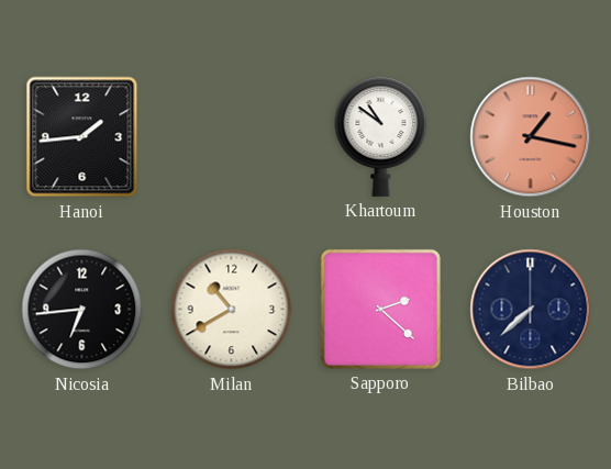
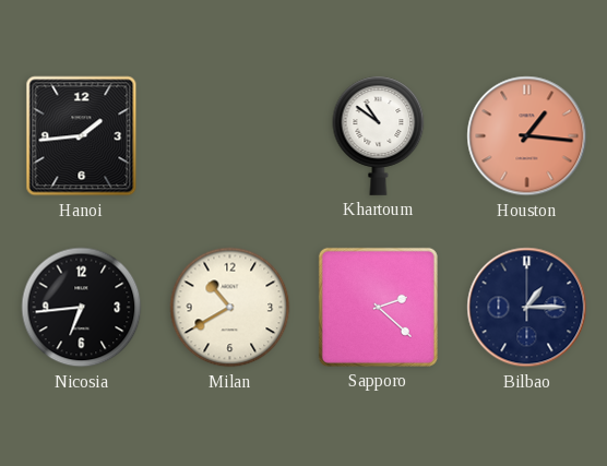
Houston: 1:17 -> 1:16
Bilbao: 7:38 -> 1:15
